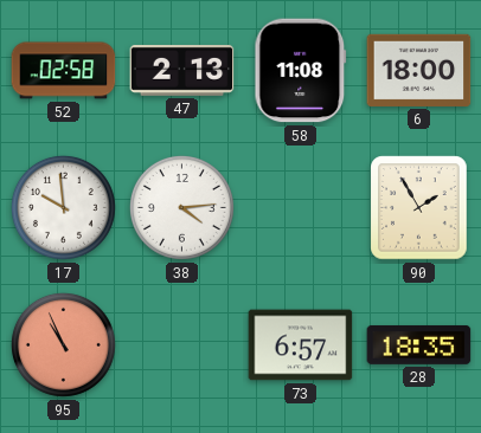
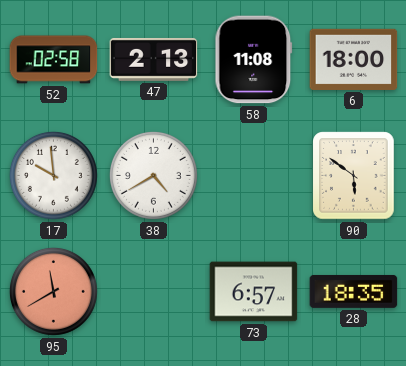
38: 4:14 -> 4:40
90: 1:55 -> 5:51
95: 10:56 -> 11:40
